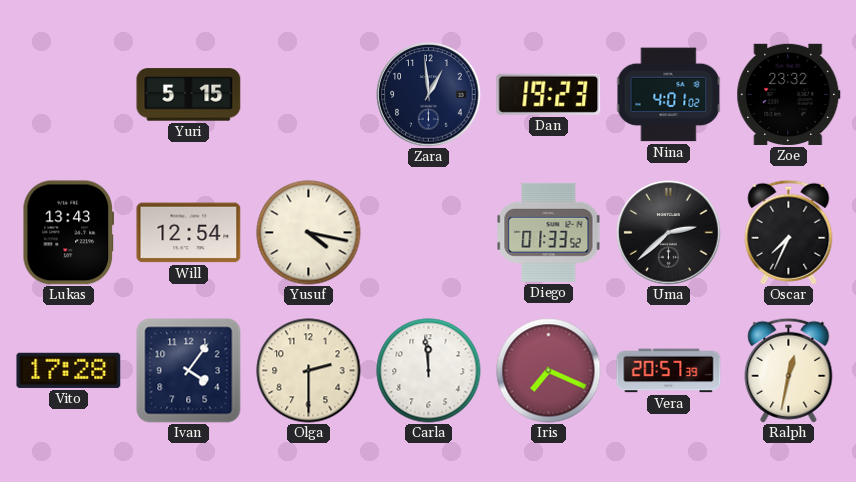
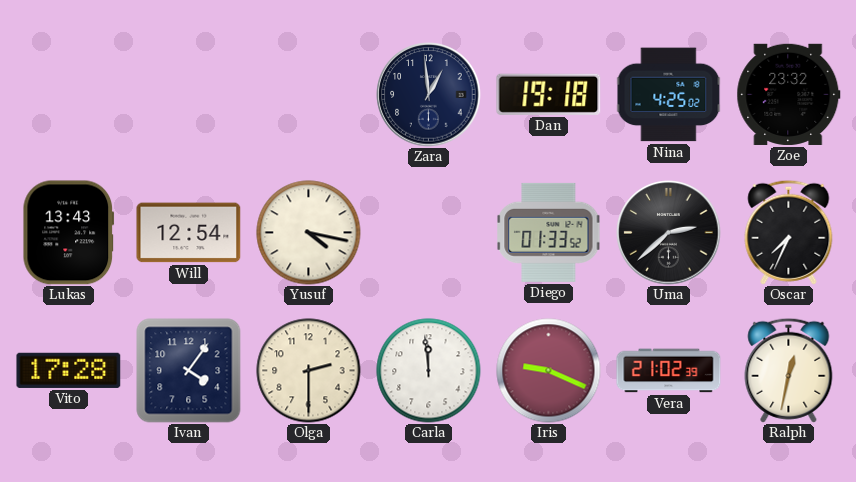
Yuri: 5:15 -> none
Dan: 19:23 -> 19:18
Nina: 4:01 -> 4:25
Iris: 7:19 -> 9:19
Vera: 20:57 -> 21:02
